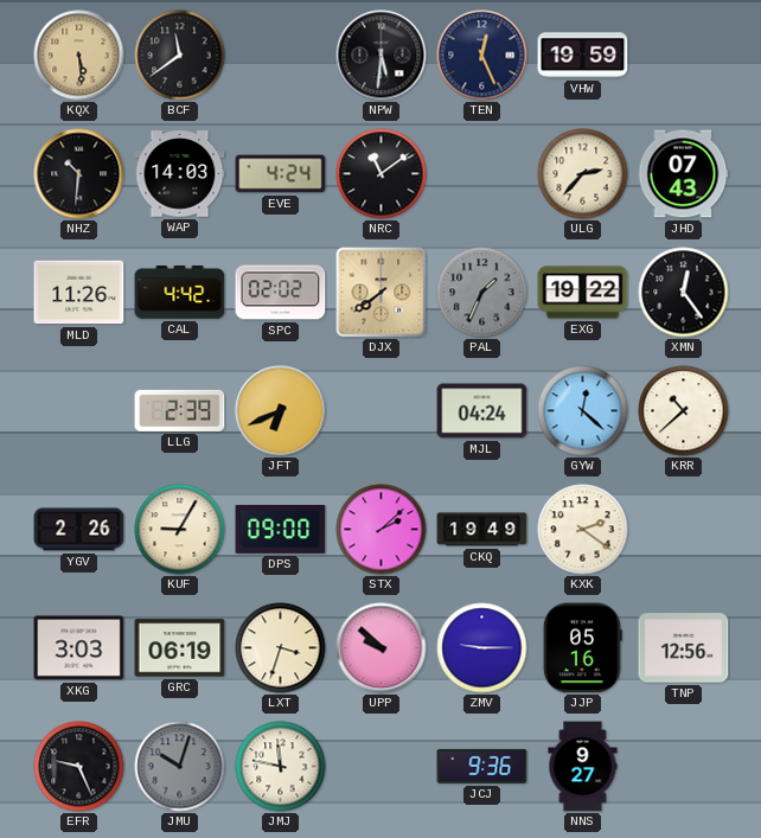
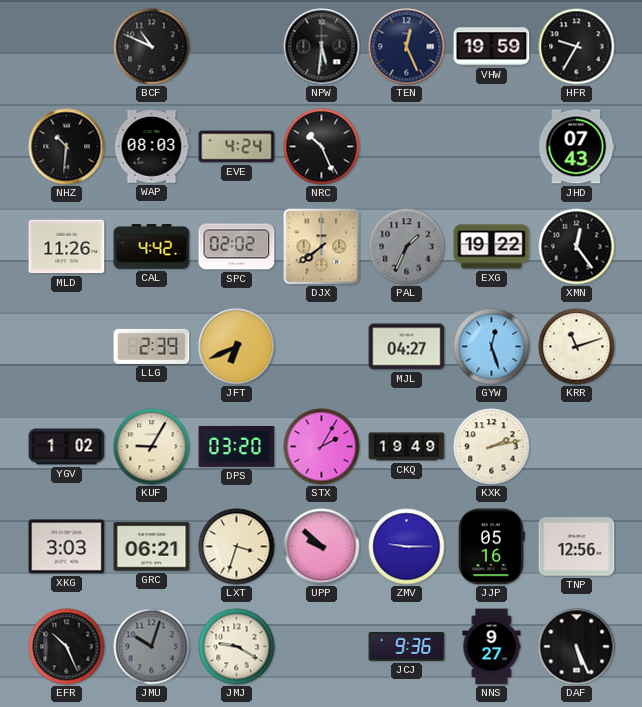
KQX: 5:29 -> none
BCF: 11:39 -> 10:49
HFR: none -> 9:35
WAP: 14:03 -> 08:03
NRC: 11:09 -> 10:26
ULG: 2:37 -> none
MJL: 04:24 -> 04:27
GYW: 12:22 -> 12:27
KRR: 10:38 -> 11:12
YGV: 2:26 -> 1:02
DPS: 09:00 -> 03:20
STX: 2:08 -> 2:05
KXK: 2:21 -> 2:13
GRC: 06:19 -> 06:21
EFR: 9:26 -> 10:26
JMJ: 11:47 -> 9:20
DAF: none -> 5:26
